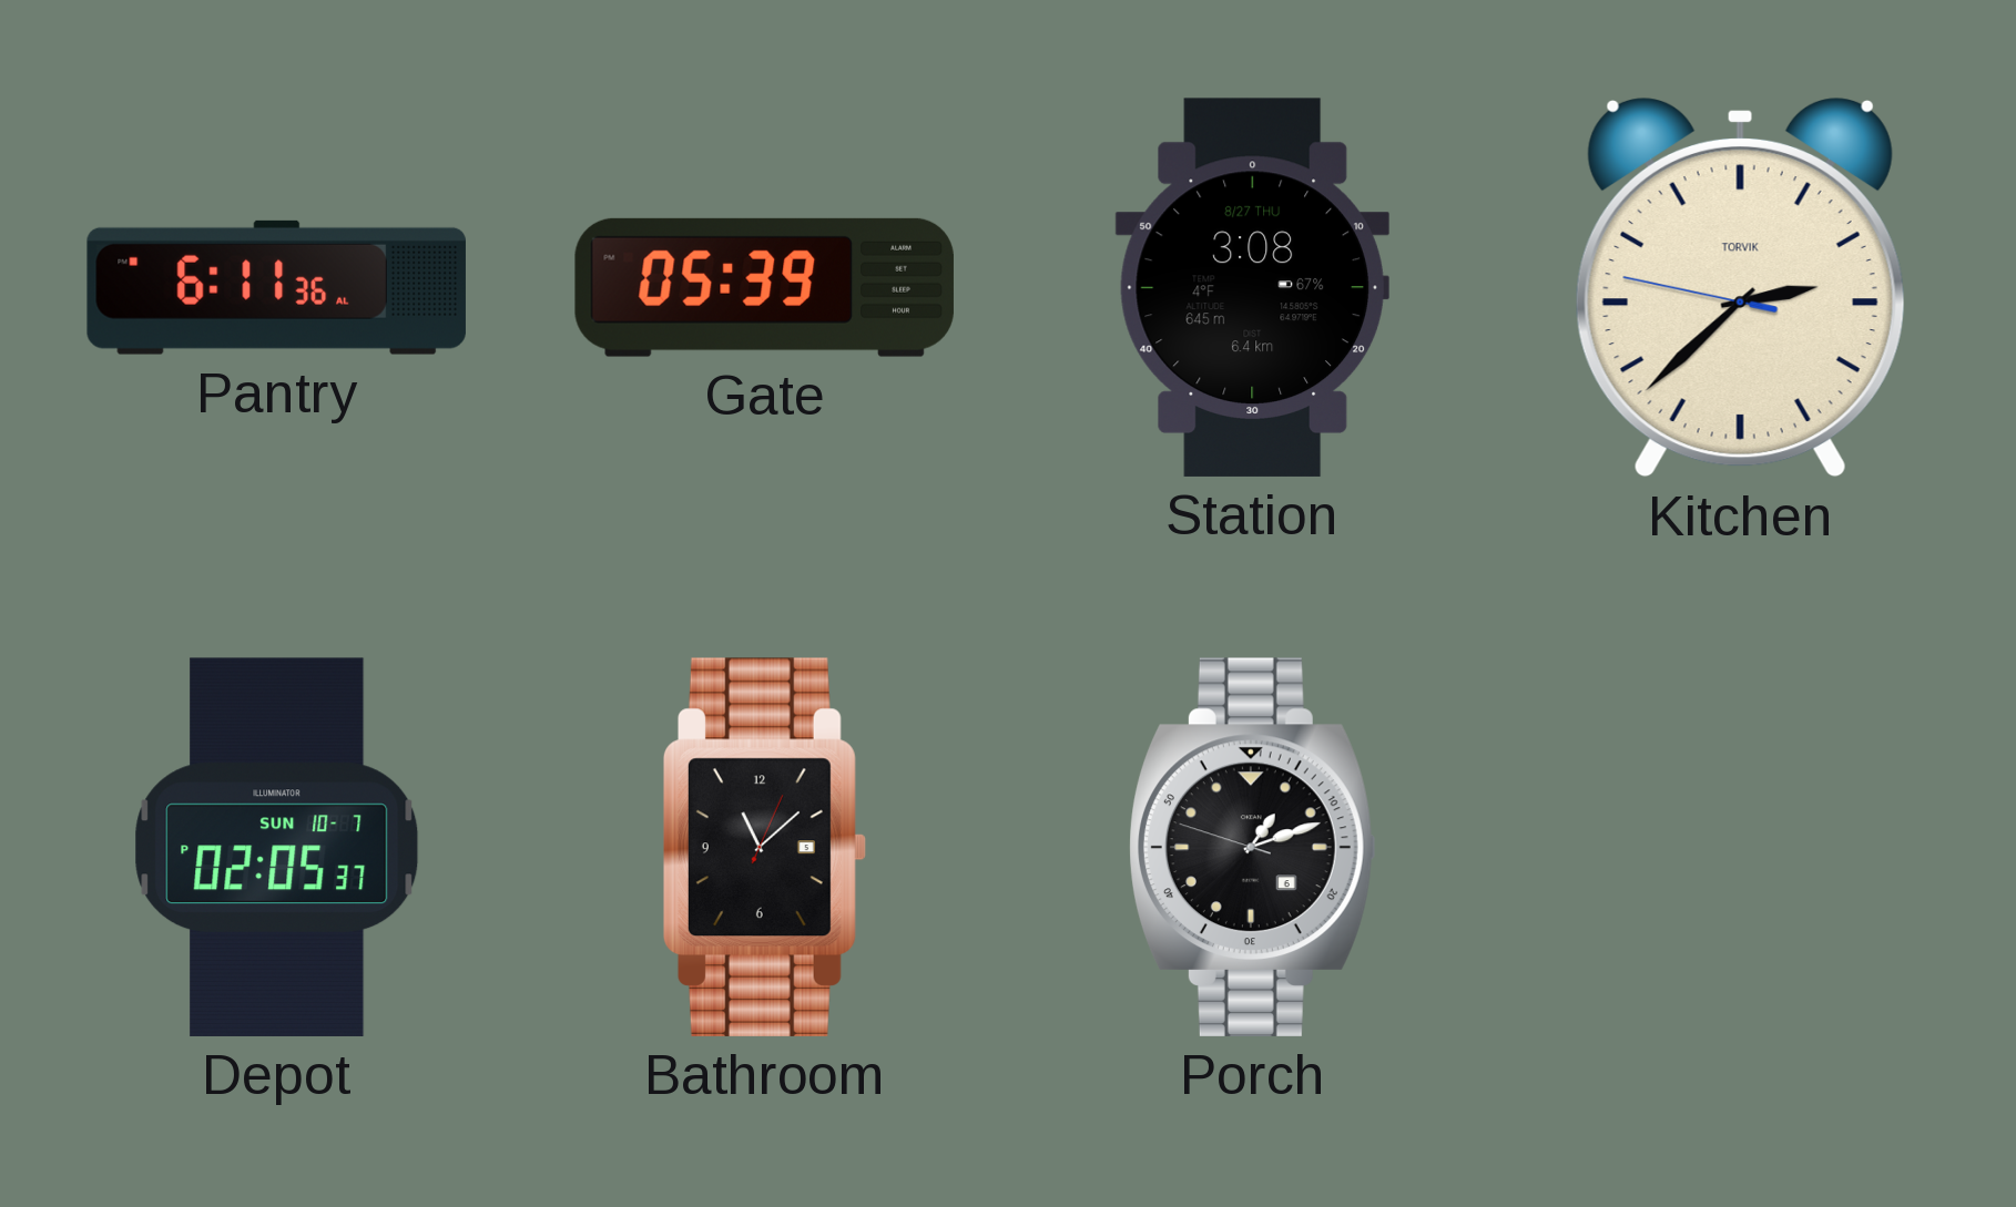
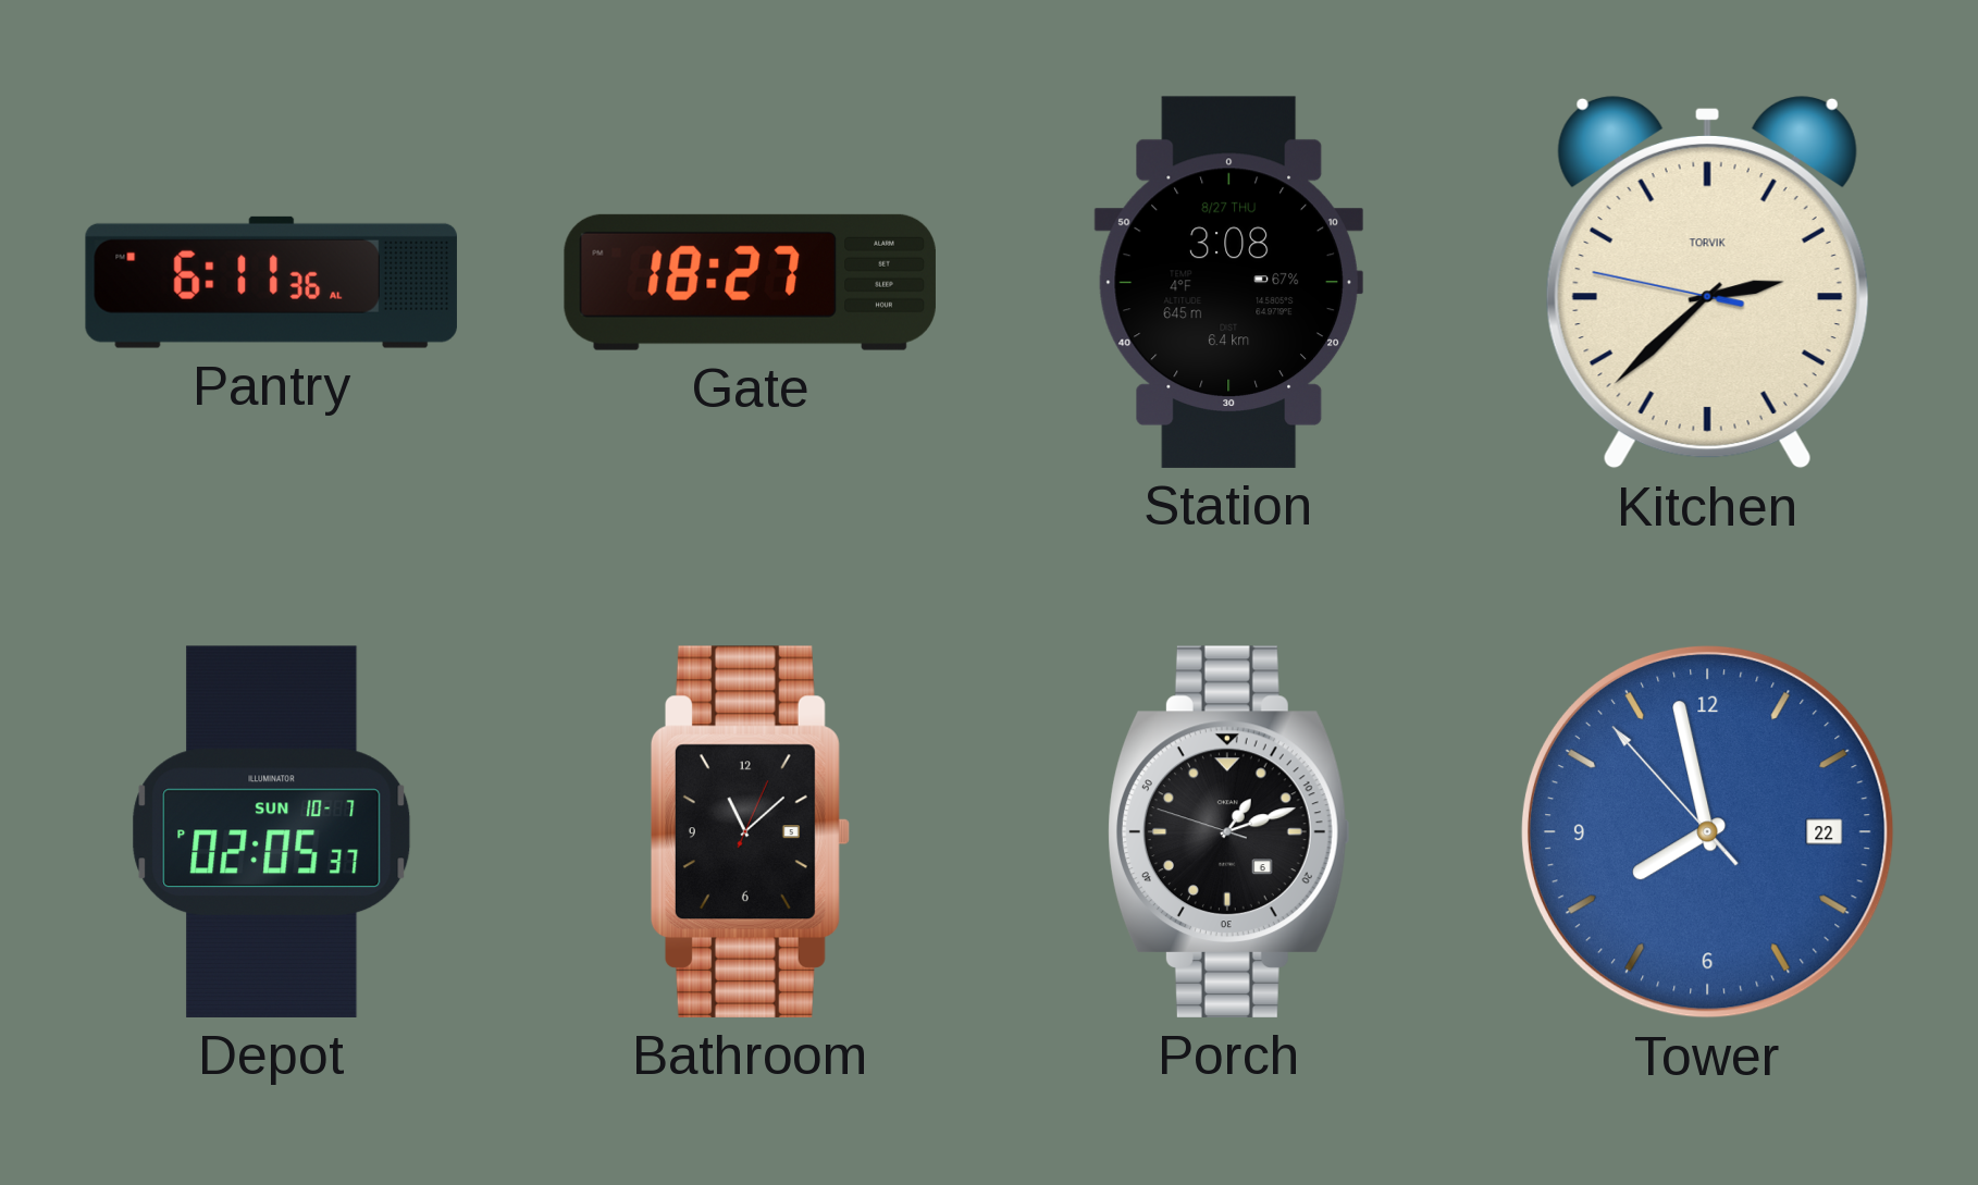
Gate: 05:39 -> 18:27
Tower: none -> 7:57
